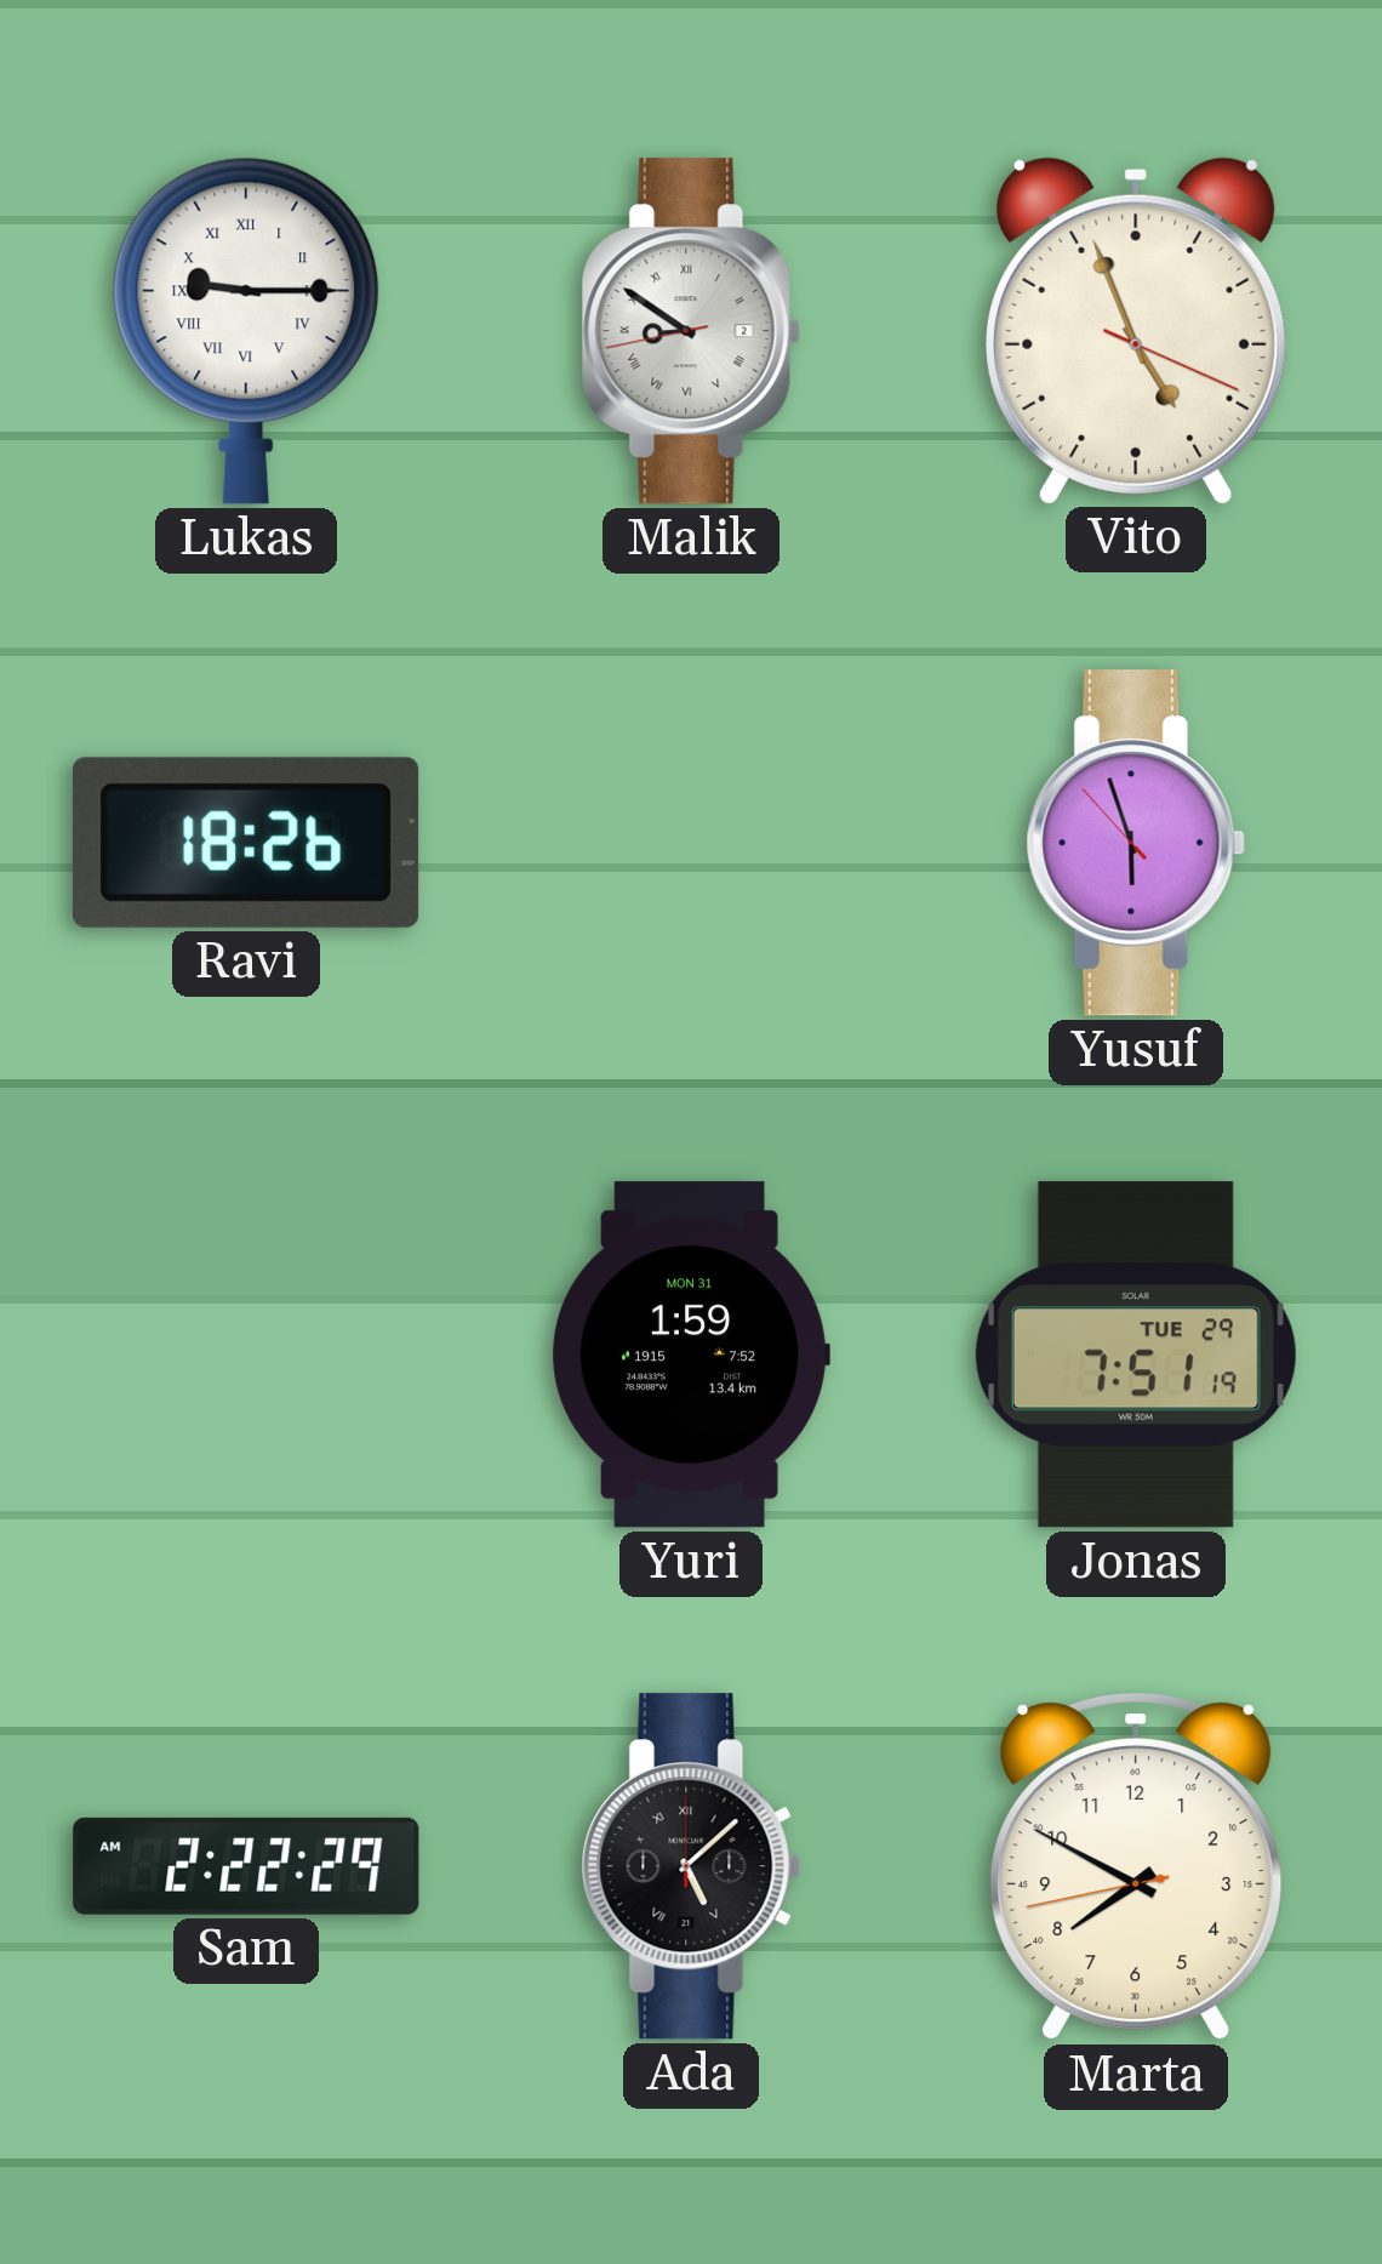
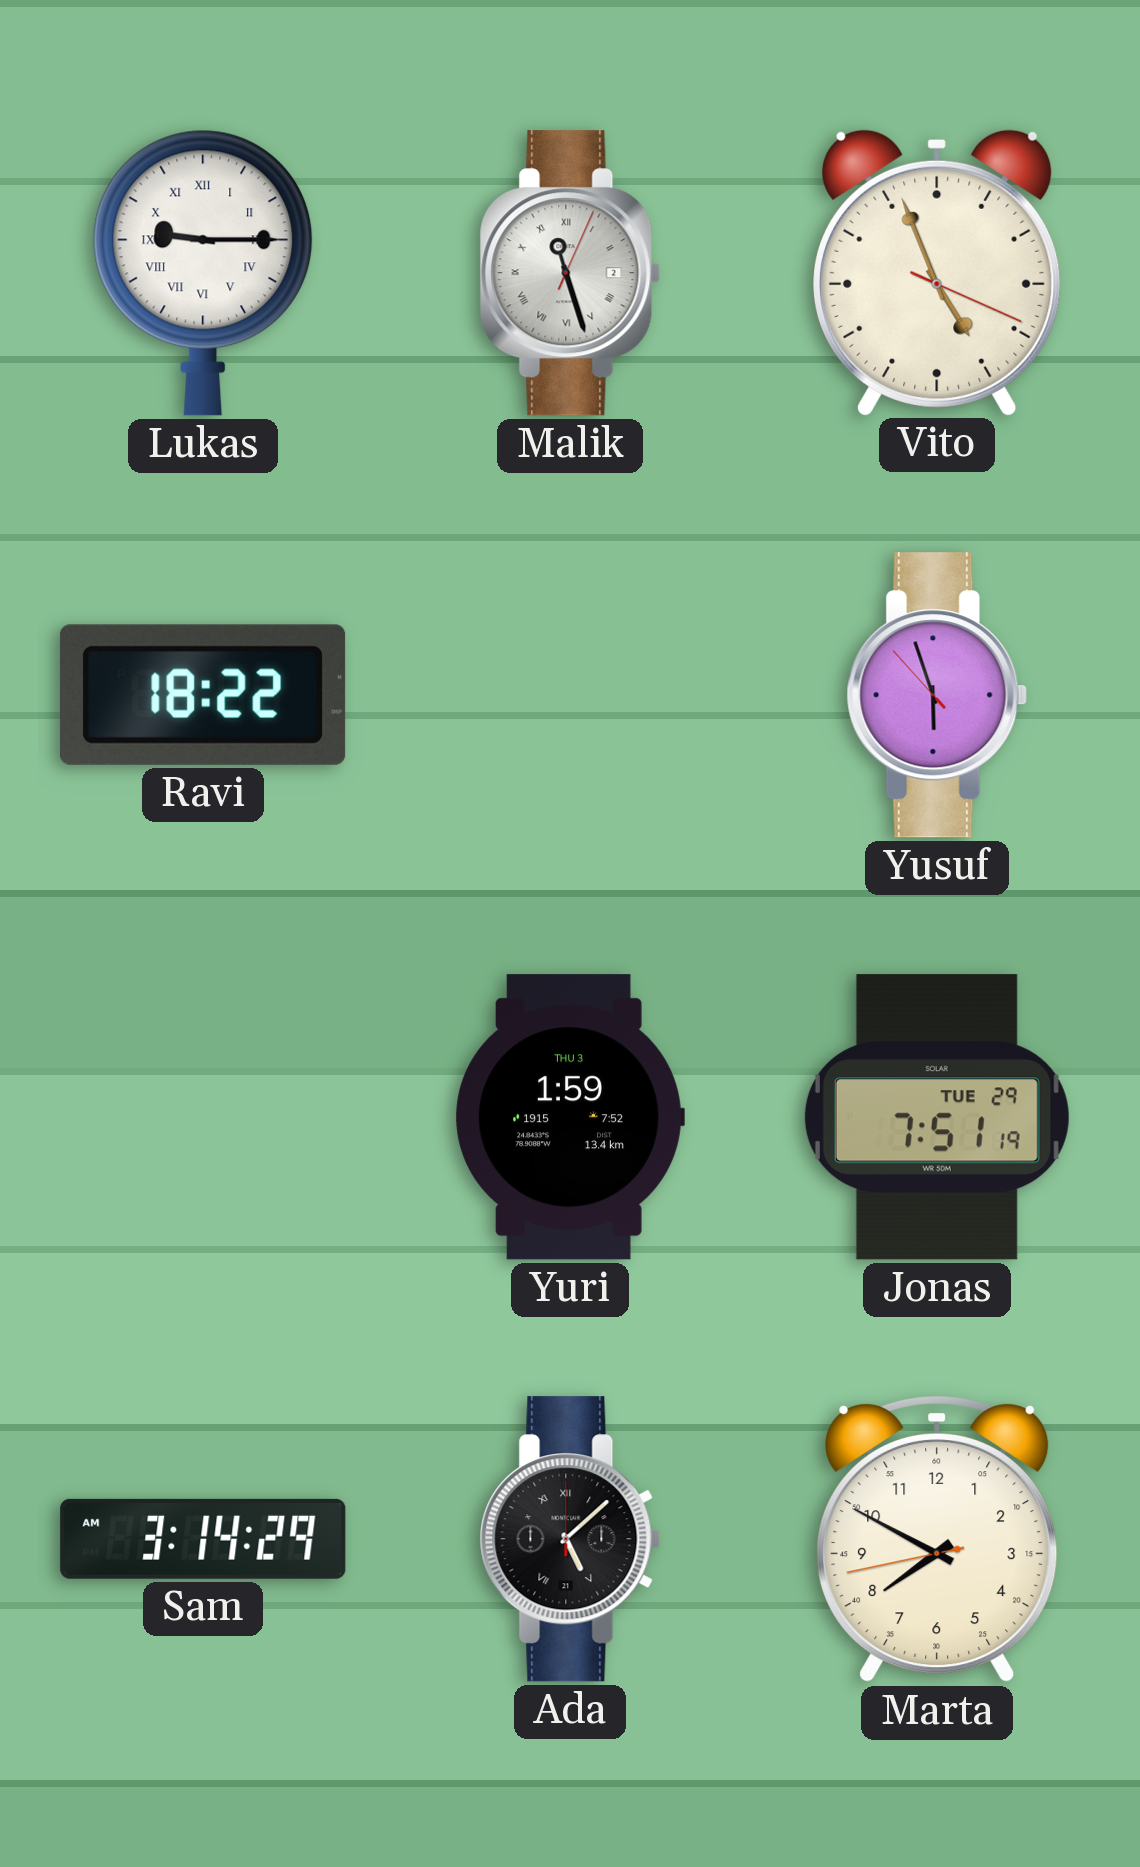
Malik: 8:50 -> 11:27
Ravi: 18:26 -> 18:22
Yuri date: MON 31 -> THU 3
Sam: 2:22 -> 3:14
